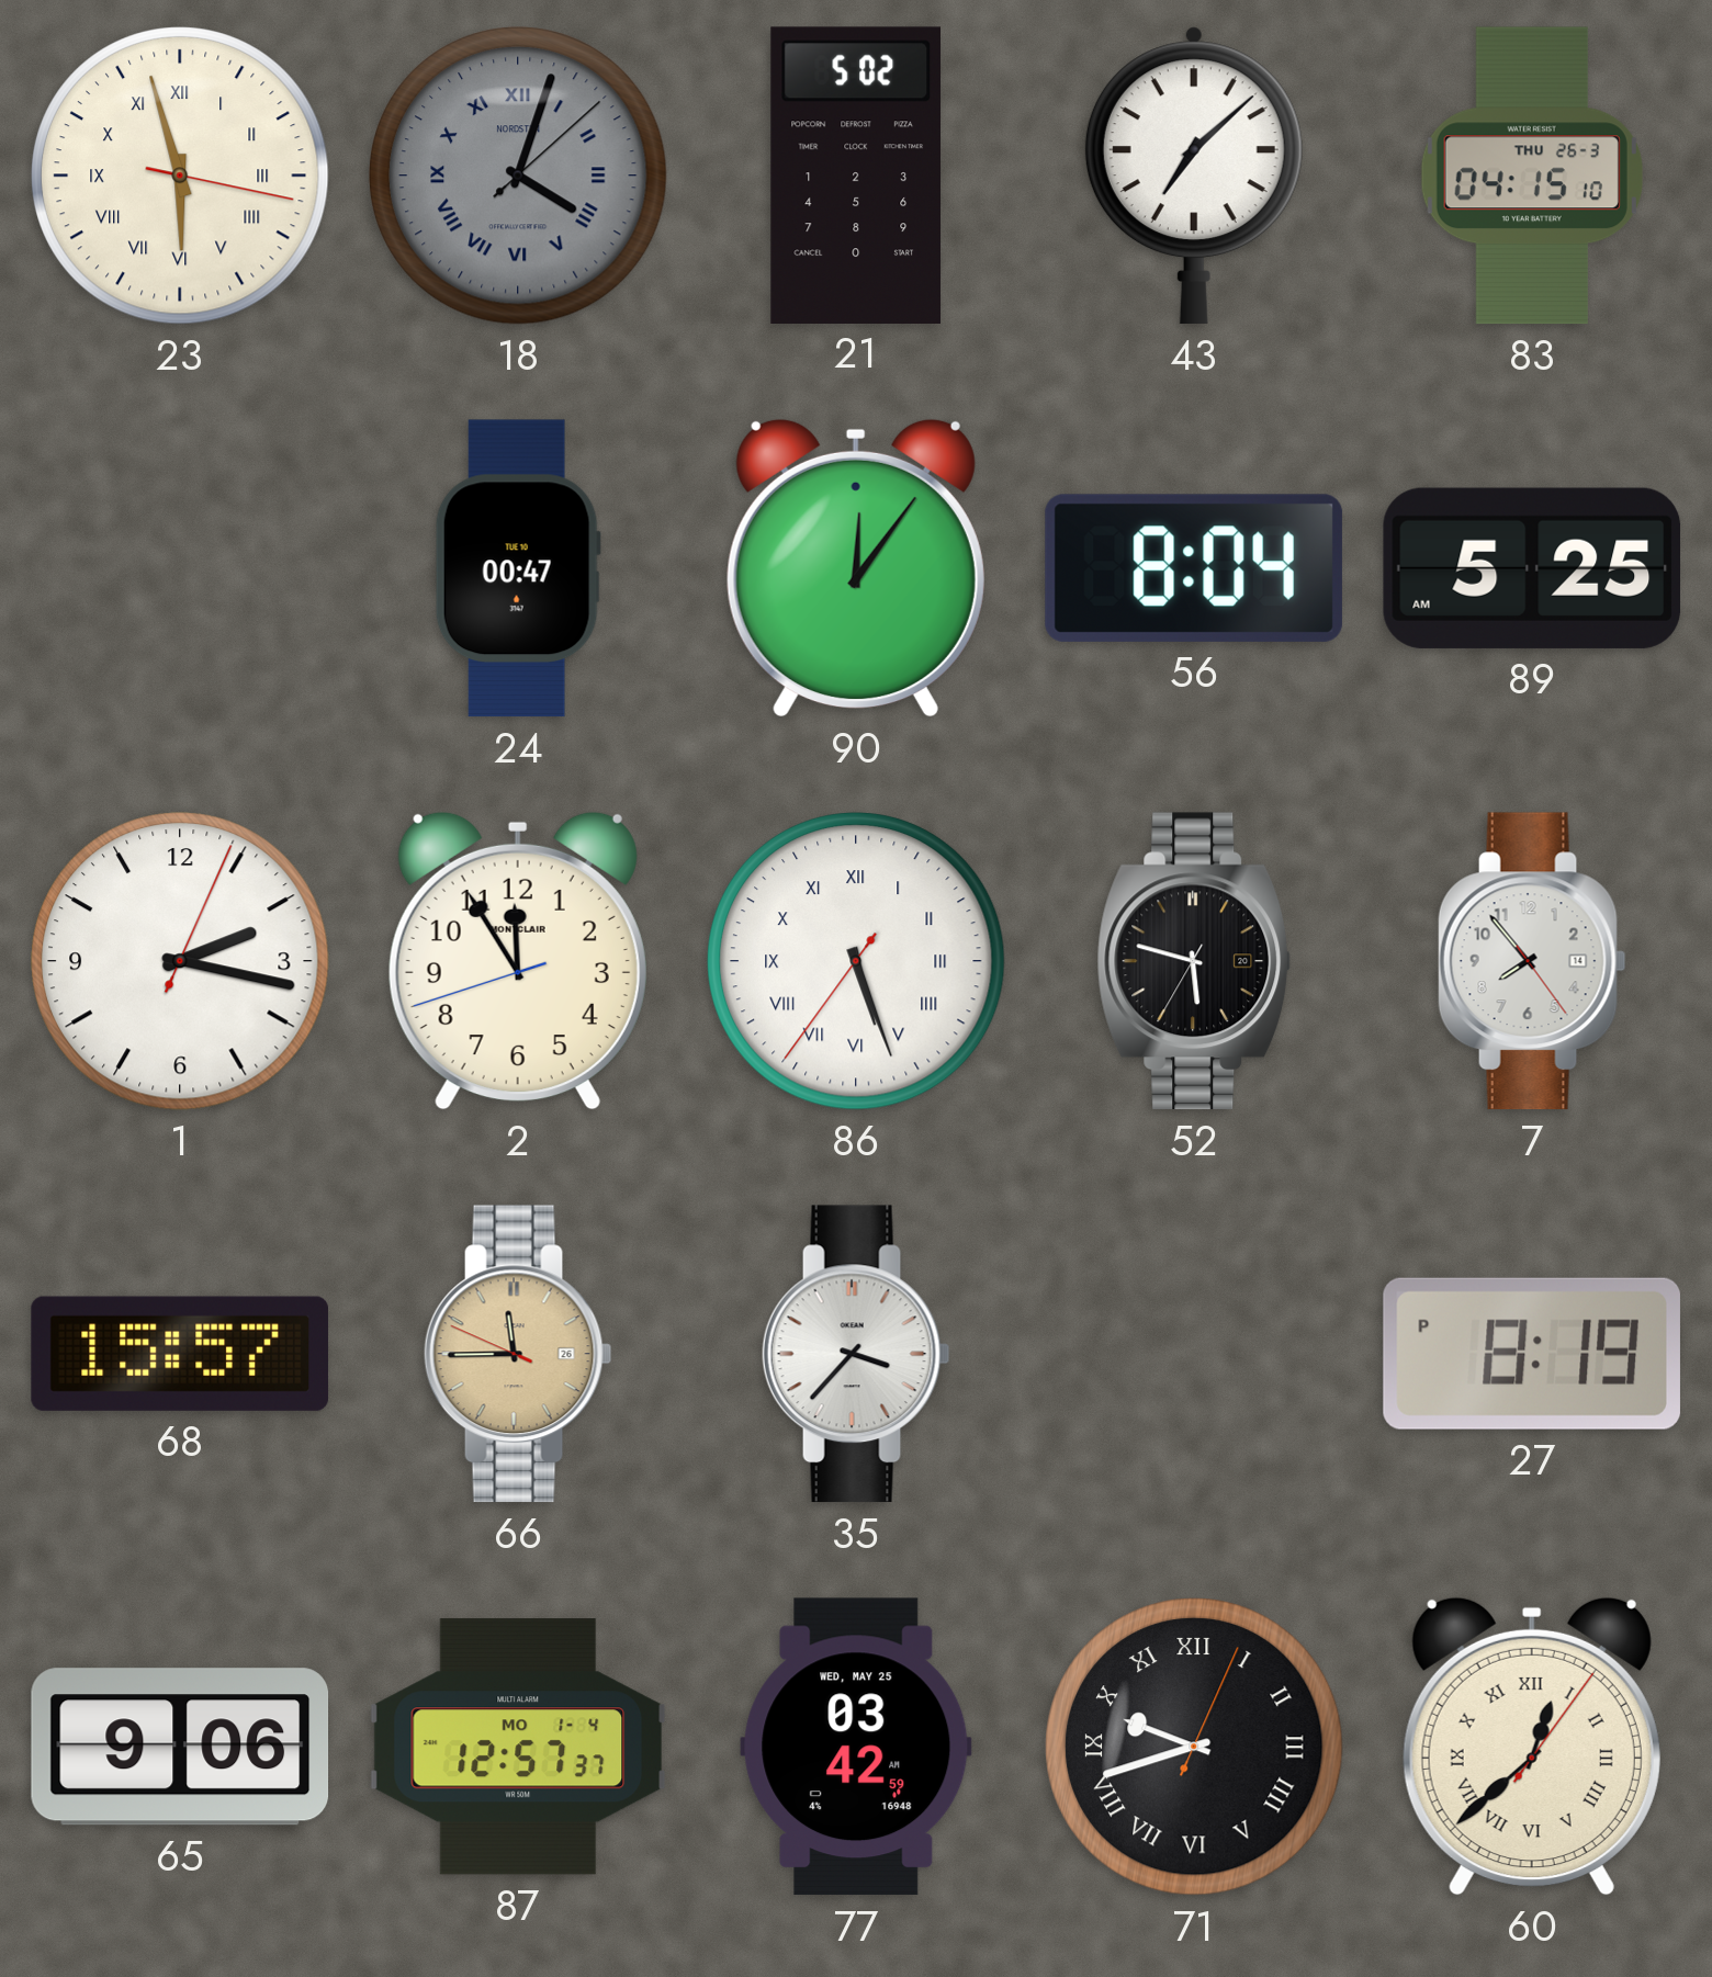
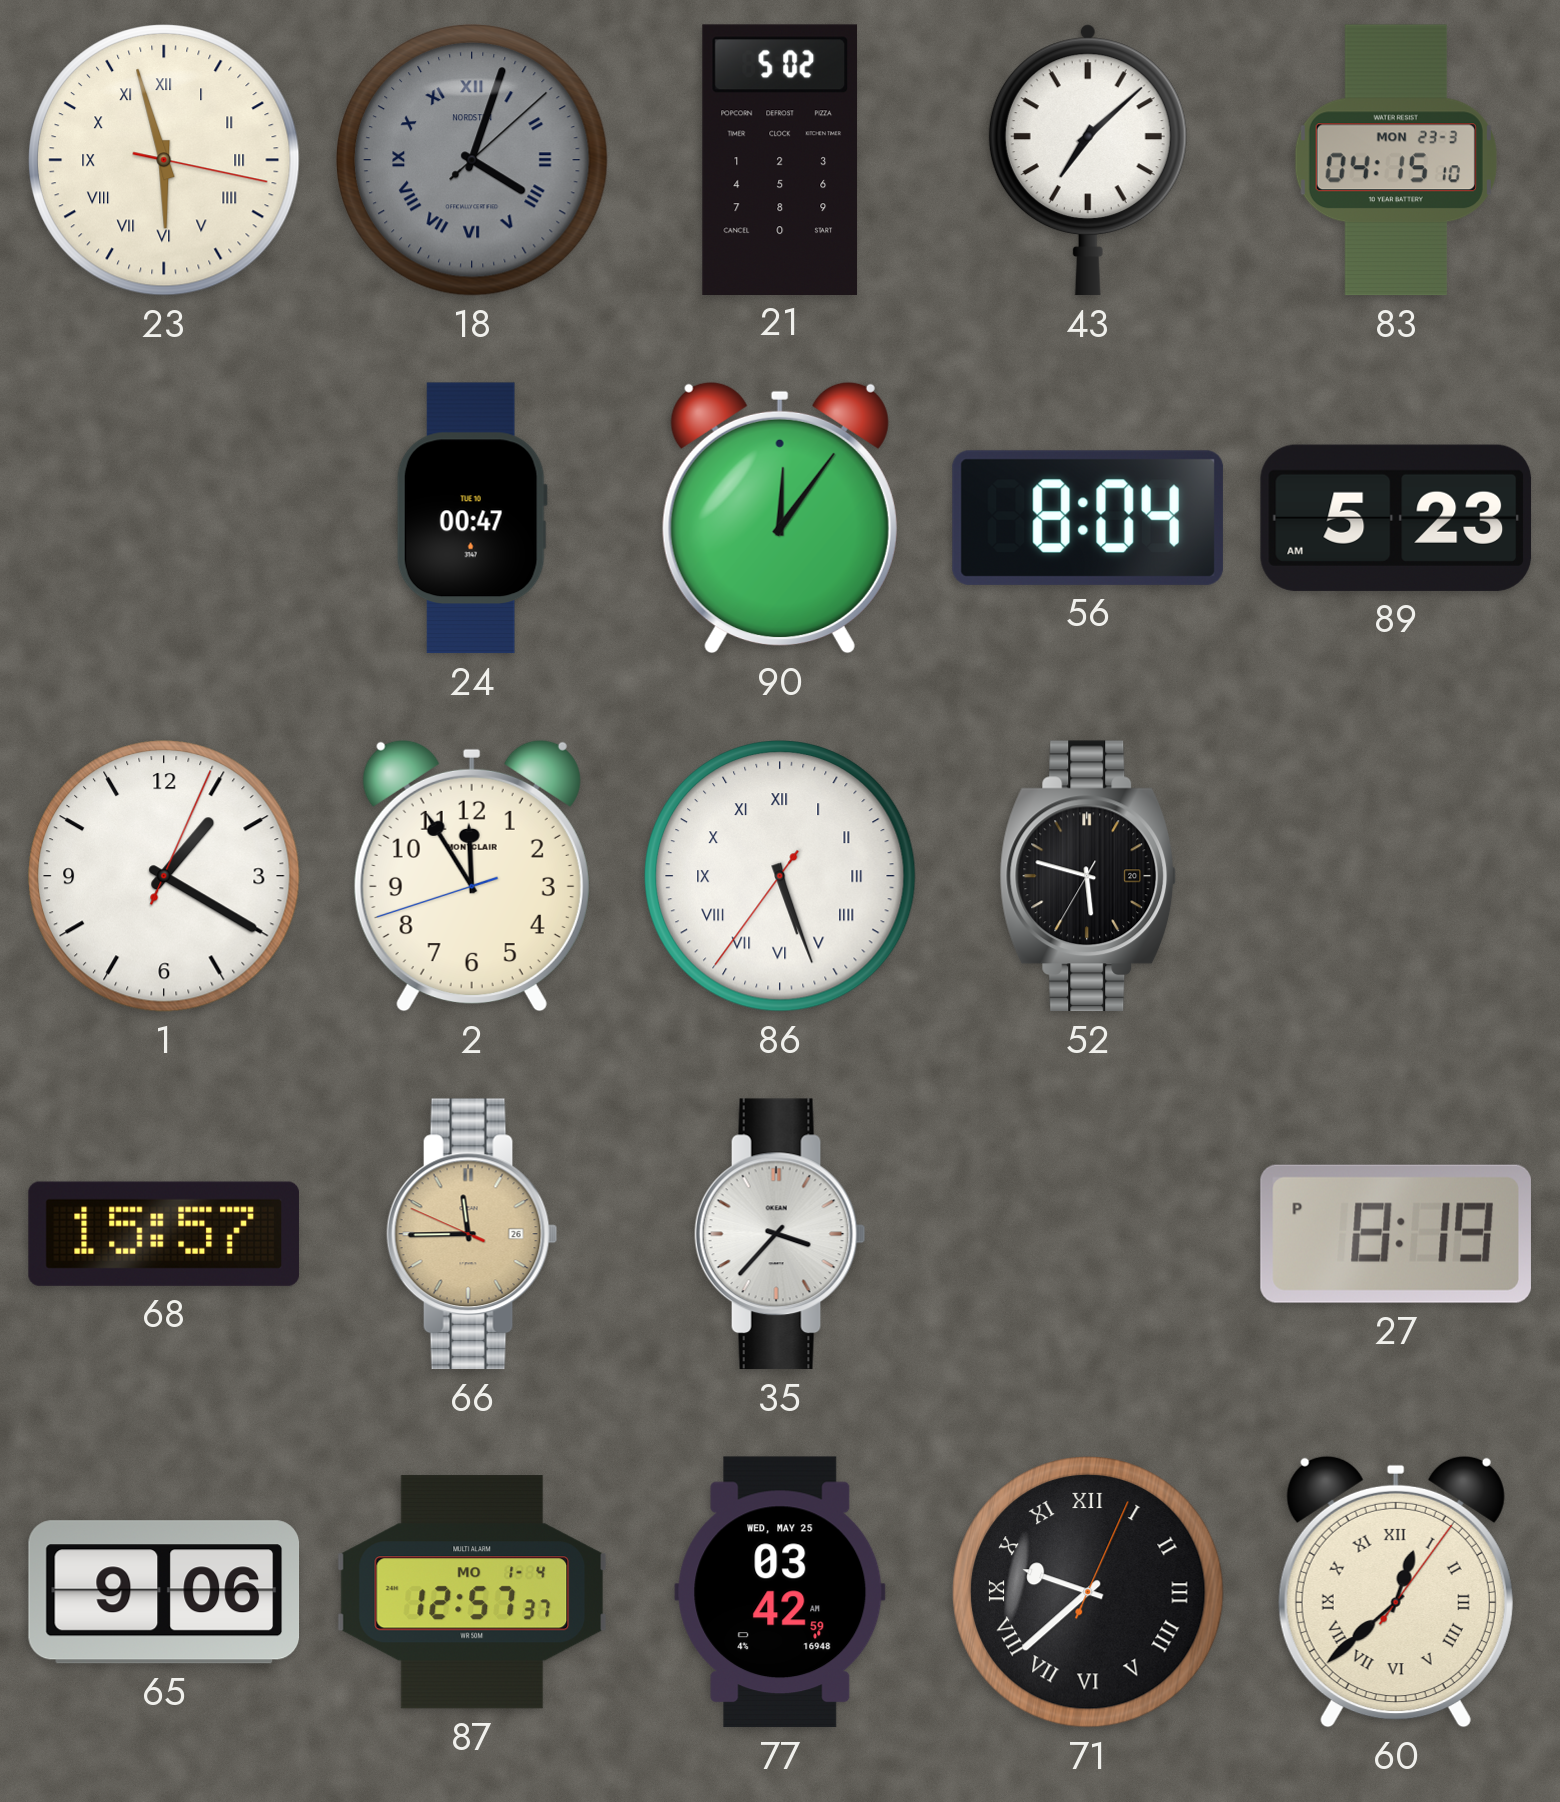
83 date: THU 26-3 -> MON 23-3
89: 5:25 -> 5:23
1: 2:17 -> 1:20
7: 7:53 -> none
71: 9:42 -> 9:38
